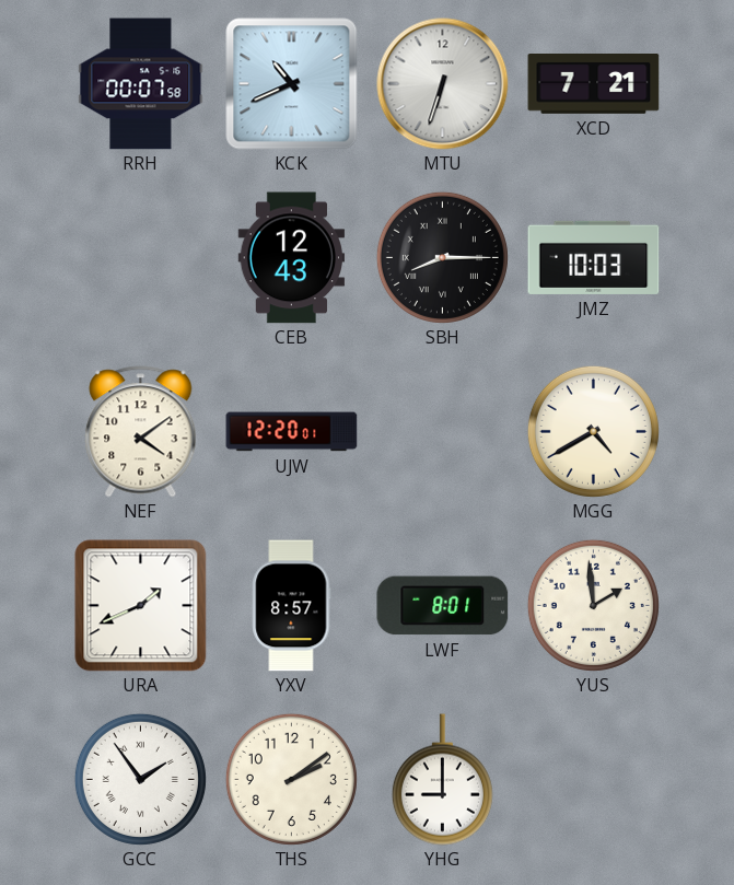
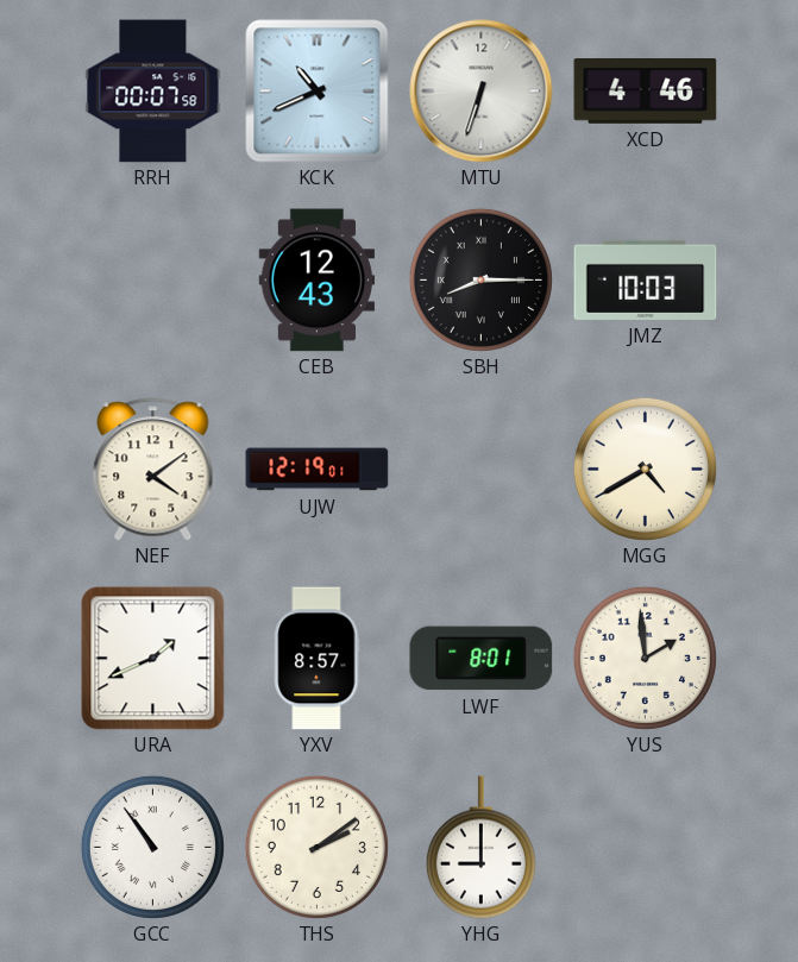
XCD: 7:21 -> 4:46
UJW: 12:20 -> 12:19
GCC: 1:54 -> 10:54
